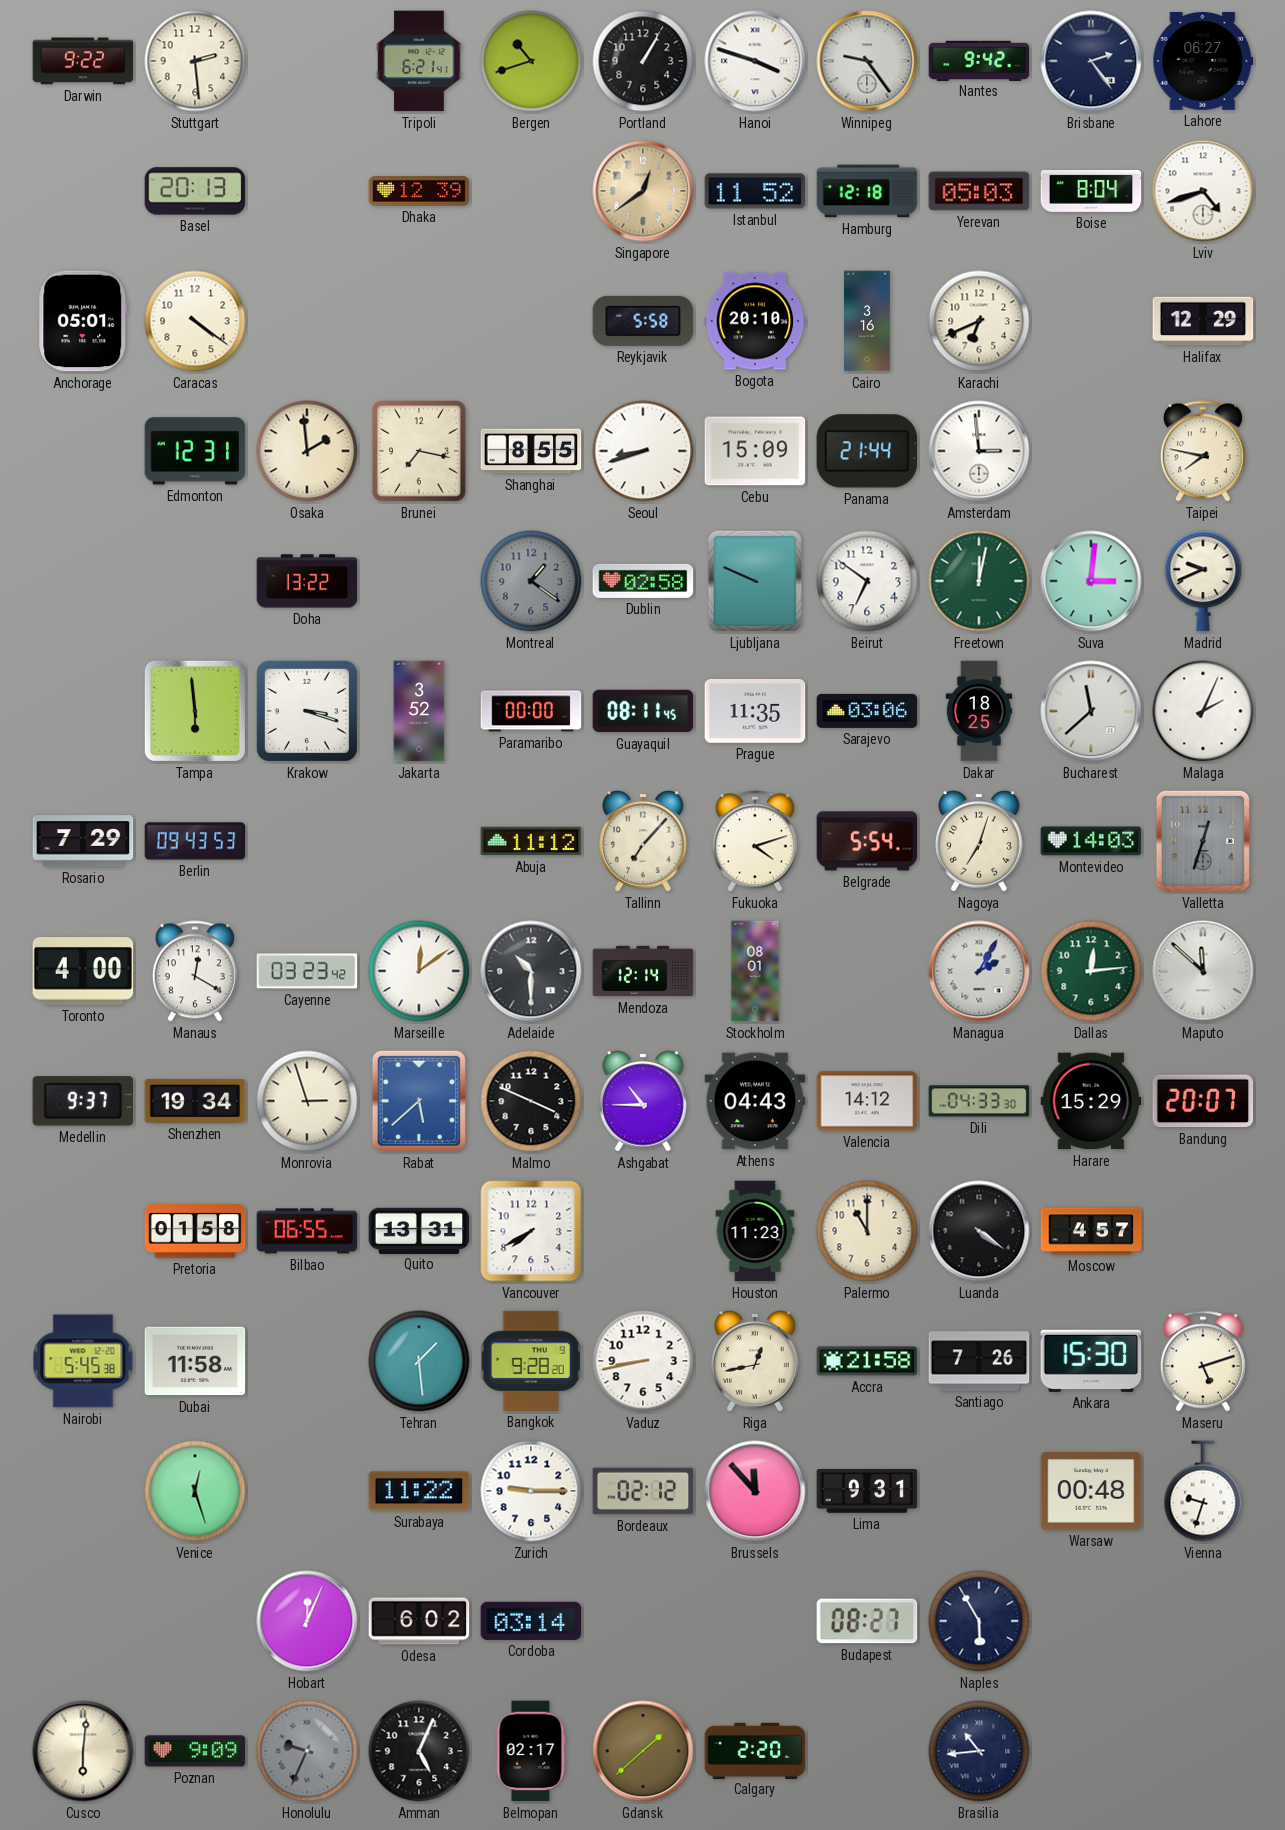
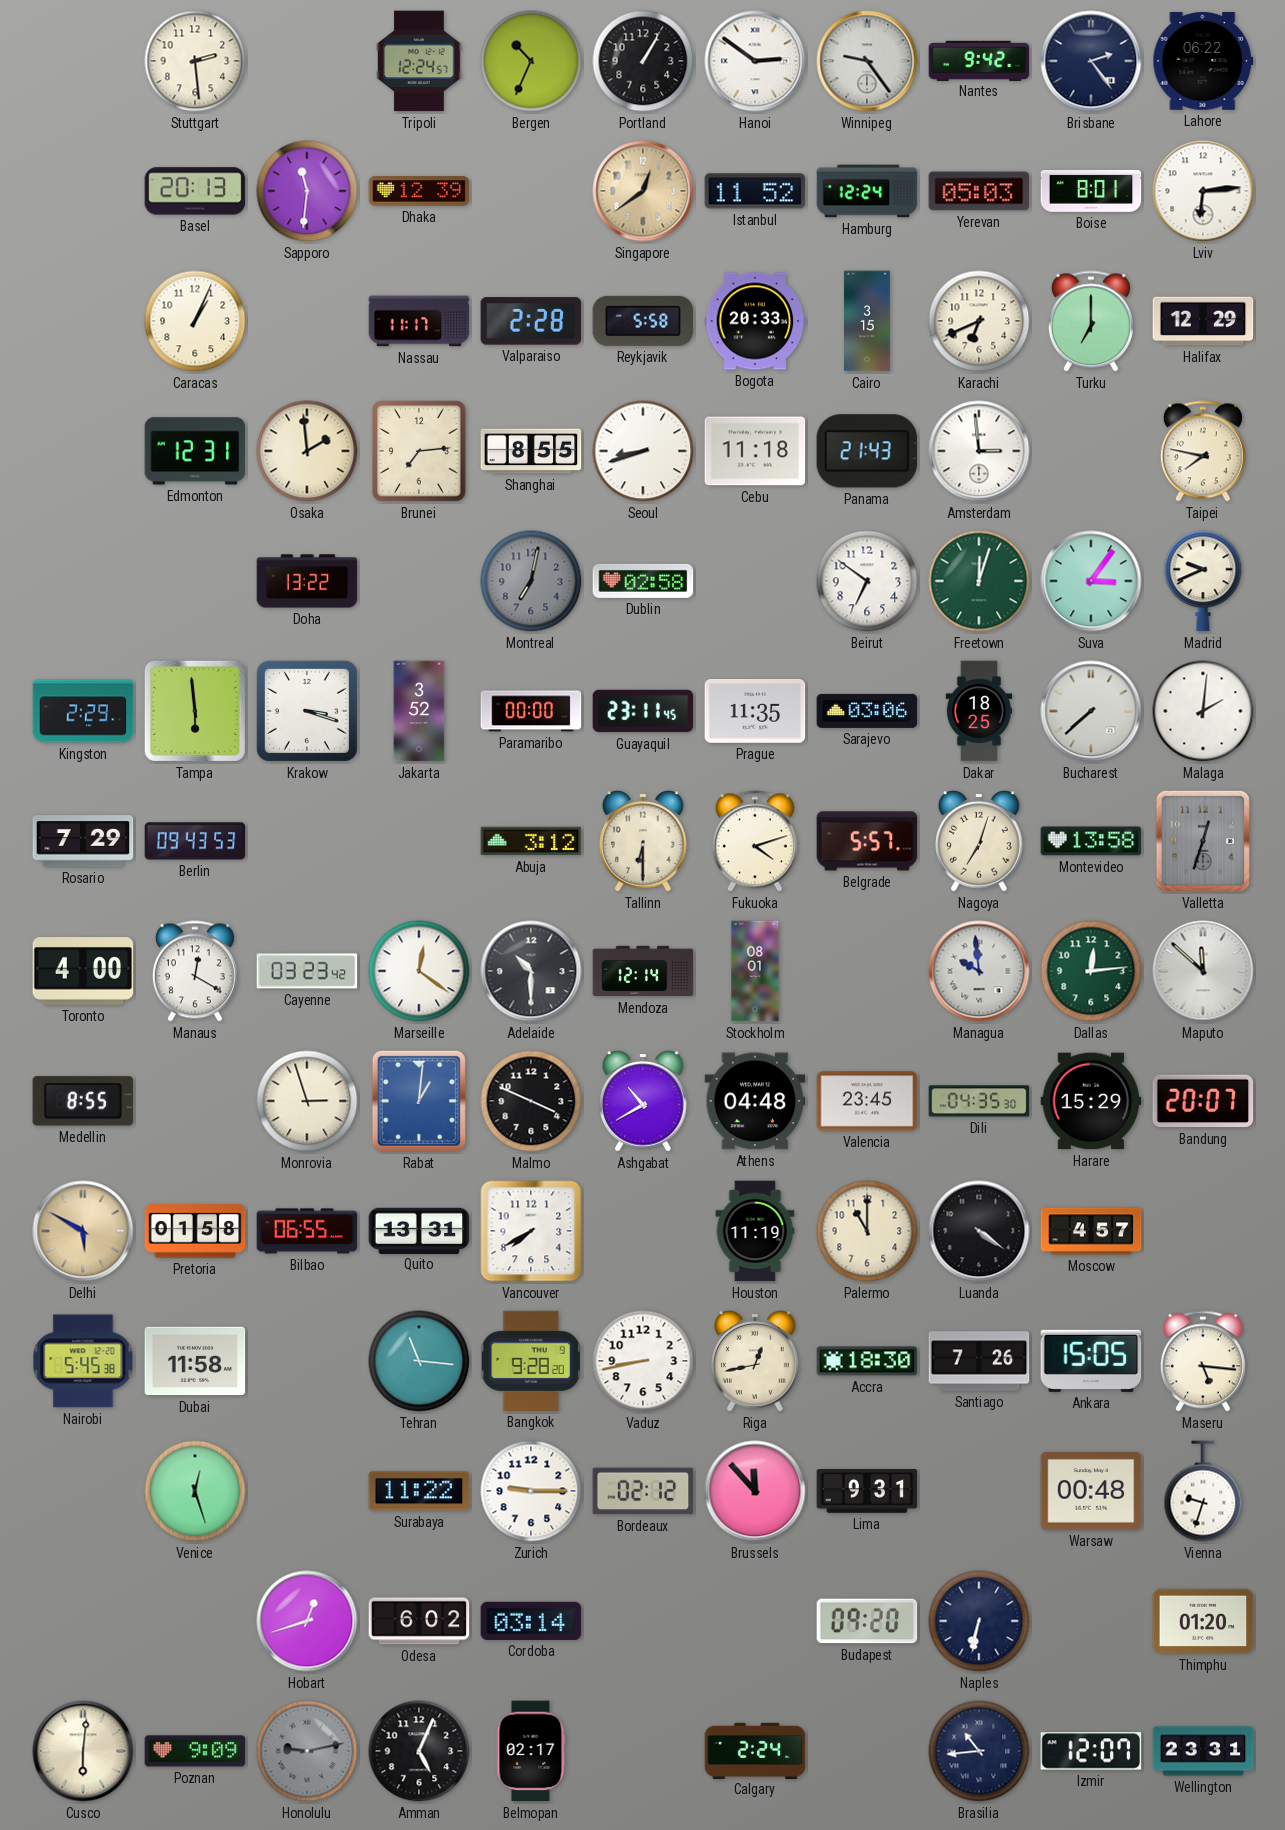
Darwin: 9:22 -> none
Tripoli: 6:21 -> 12:24
Bergen: 10:42 -> 10:34
Hanoi: 3:48 -> 2:51
Lahore: 06:27 -> 06:22
Sapporo: none -> 11:31
Hamburg: 12:18 -> 12:24
Boise: 8:04 -> 8:01
Lviv: 4:42 -> 6:14
Anchorage: 05:01 -> none
Caracas: 4:21 -> 1:04
Nassau: none -> 11:17
Valparaiso: none -> 2:28
Bogota: 20:10 -> 20:33
Cairo: 3:16 -> 3:15
Turku: none -> 7:00
Brunei: 7:17 -> 7:14
Cebu: 15:09 -> 11:18
Panama: 21:44 -> 21:43
Montreal: 1:21 -> 7:02
Ljubljana: 9:49 -> none
Freetown: 12:02 -> 12:03
Suva: 3:01 -> 3:06
Kingston: none -> 2:29
Guayaquil: 08:11 -> 23:11
Bucharest: 11:38 -> 7:38
Malaga: 2:04 -> 2:01
Abuja: 11:12 -> 3:12
Tallinn: 7:07 -> 6:30
Belgrade: 5:54 -> 5:57
Montevideo: 14:03 -> 13:58
Marseille: 12:09 -> 12:21
Managua: 2:05 -> 9:59
Medellin: 9:37 -> 8:55
Shenzhen: 19:34 -> none
Rabat: 5:38 -> 1:01
Ashgabat: 10:45 -> 10:40
Athens: 04:43 -> 04:48
Valencia: 14:12 -> 23:45
Dili: 04:33 -> 04:35
Delhi: none -> 5:50
Houston: 11:23 -> 11:19
Tehran: 1:29 -> 11:16
Accra: 21:58 -> 18:30
Ankara: 15:30 -> 15:05
Maseru: 5:12 -> 5:16
Hobart: 12:04 -> 12:42
Budapest: 08:27 -> 09:20
Naples: 5:55 -> 6:32
Thimphu: none -> 01:20
Honolulu: 9:34 -> 9:13
Gdansk: 1:38 -> none
Calgary: 2:20 -> 2:24
Izmir: none -> 12:07
Wellington: none -> 23:31
